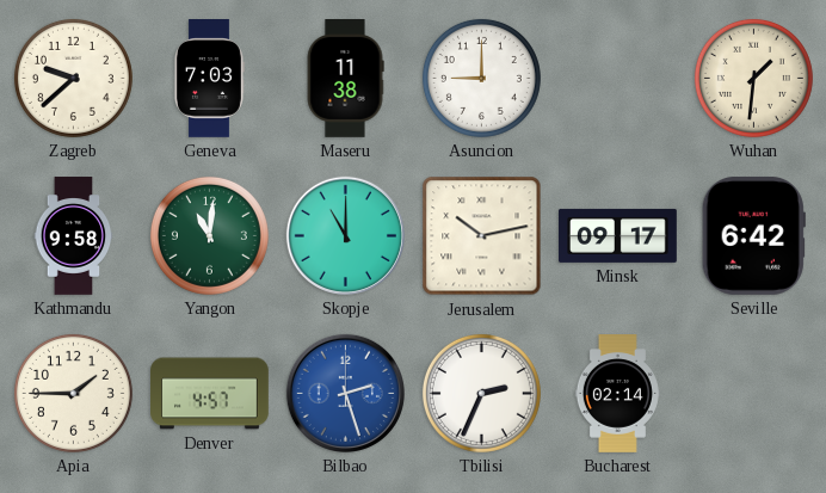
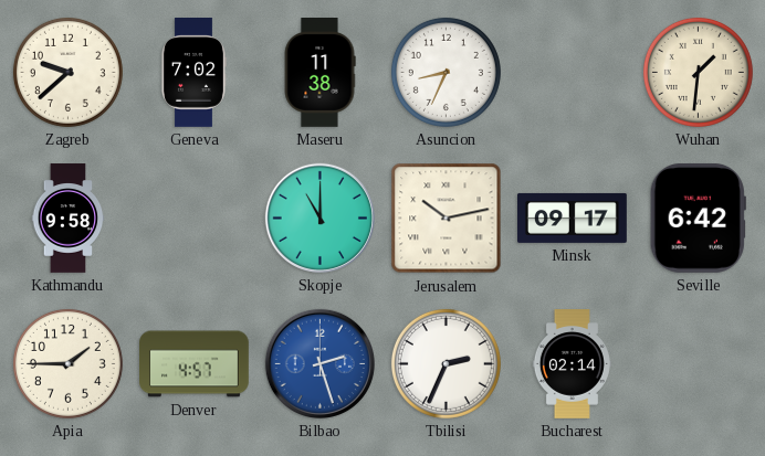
Geneva: 7:03 -> 7:02
Asuncion: 9:00 -> 8:34
Yangon: 11:01 -> none
